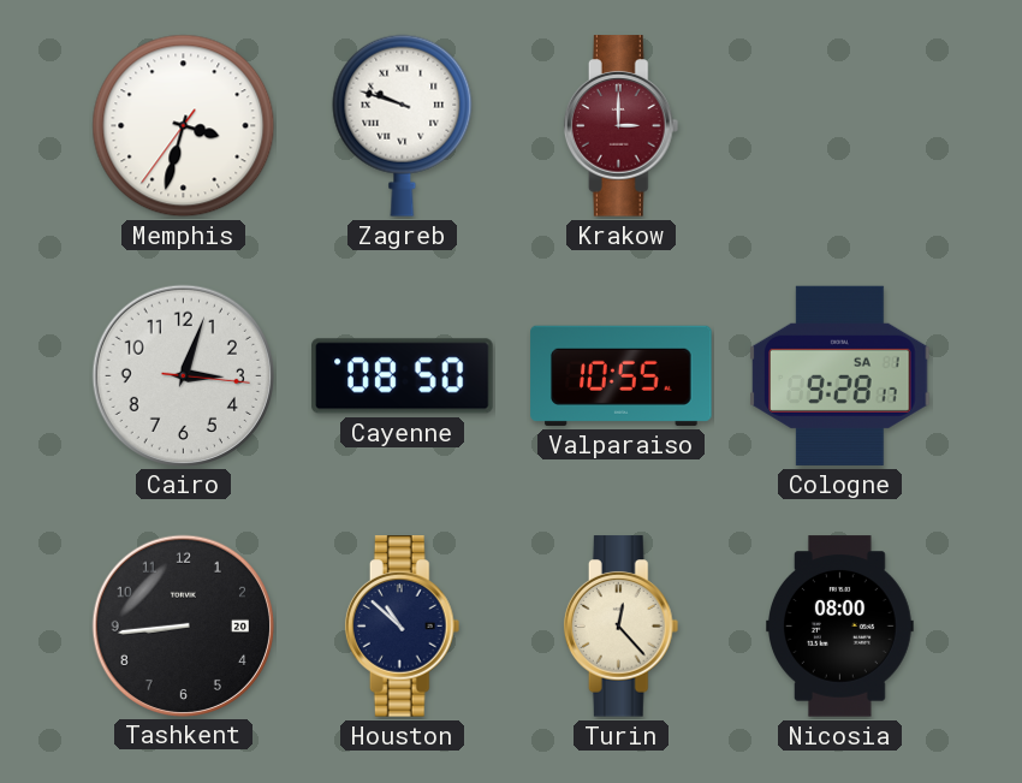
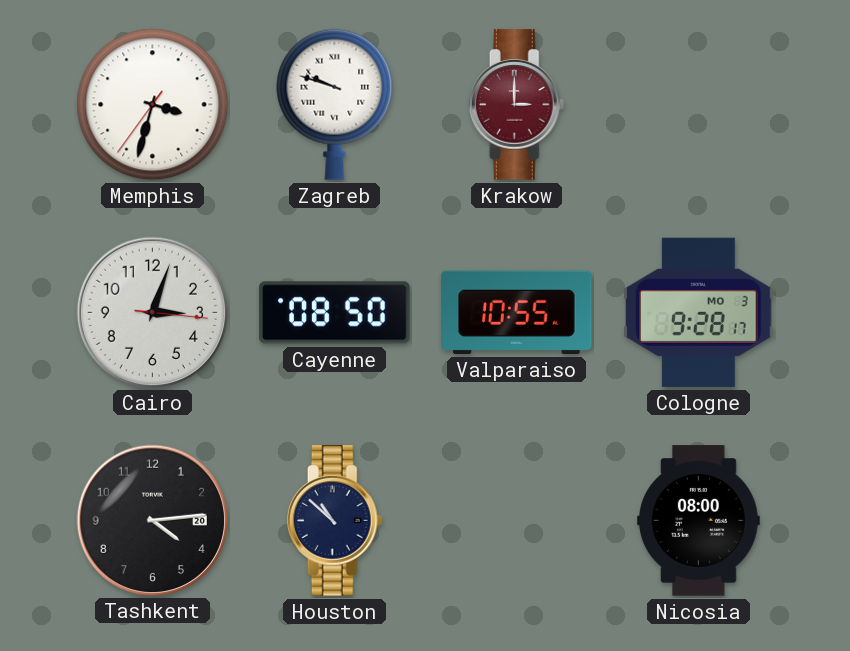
Cologne date: SA 1 -> MO 3
Tashkent: 8:44 -> 4:14
Turin: 12:23 -> none
